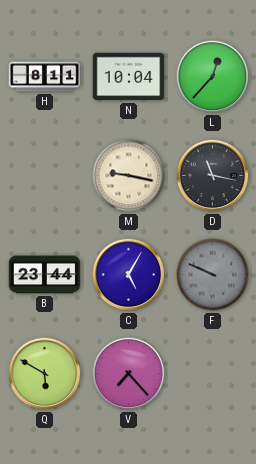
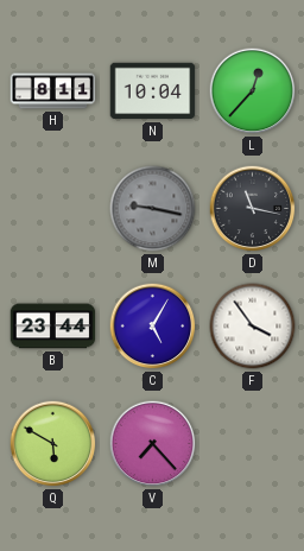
M dial: cream -> grey
F: 9:49 -> 3:54
F dial: grey -> white
